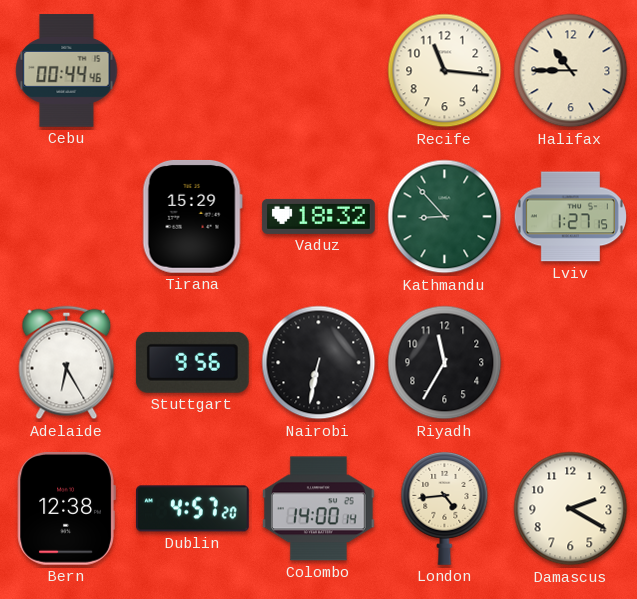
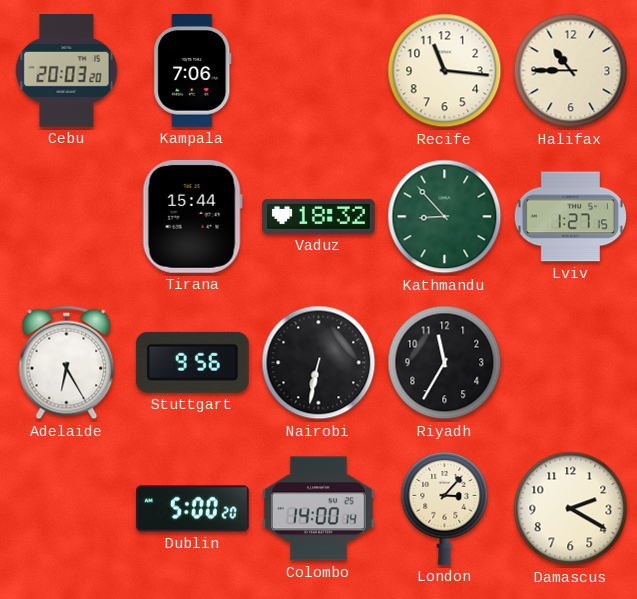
Cebu: 00:44 -> 20:03
Kampala: none -> 7:06
Tirana: 15:29 -> 15:44
Bern: 12:38 -> none
Dublin: 4:57 -> 5:00
London: 4:44 -> 3:07
